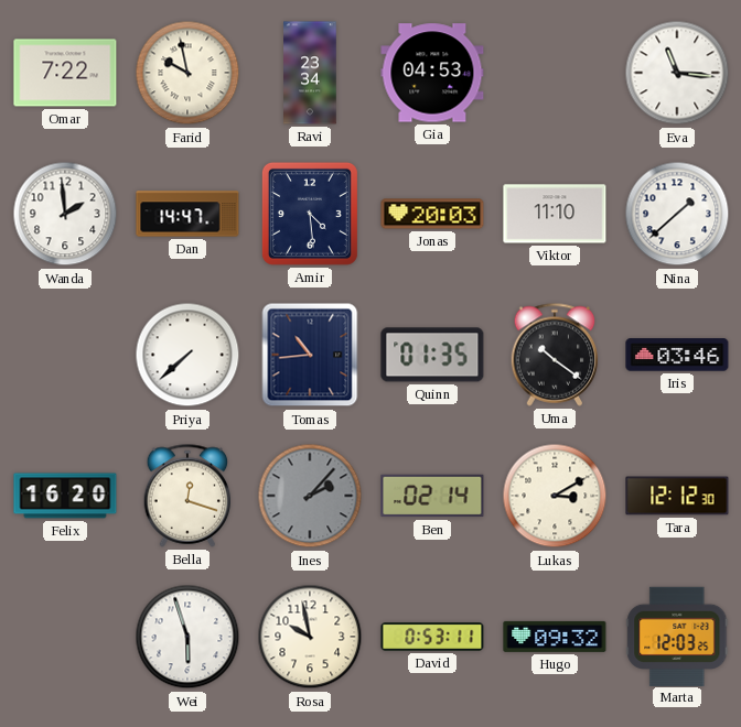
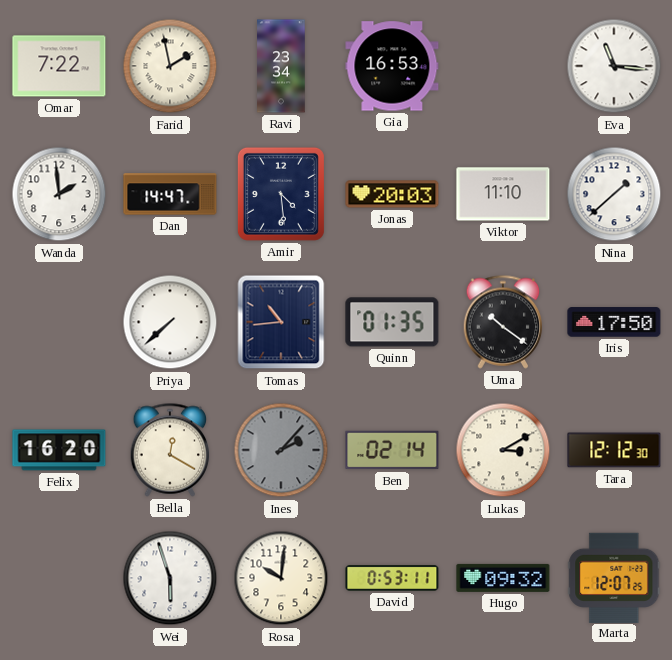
Farid: 9:58 -> 1:58
Gia: 04:53 -> 16:53
Iris: 03:46 -> 17:50
Bella: 12:18 -> 12:20
Rosa: 9:58 -> 10:01
Marta: 12:03 -> 12:07
